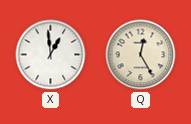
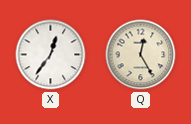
X: 12:59 -> 12:36
